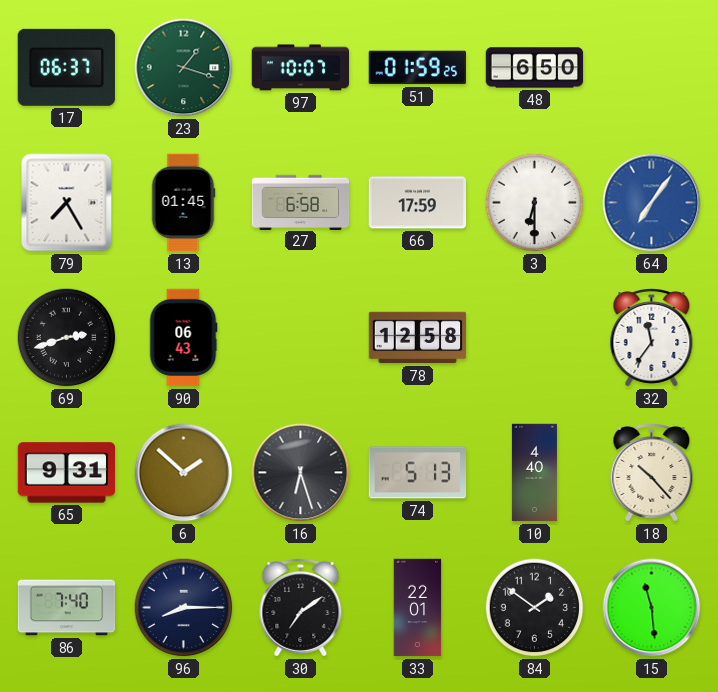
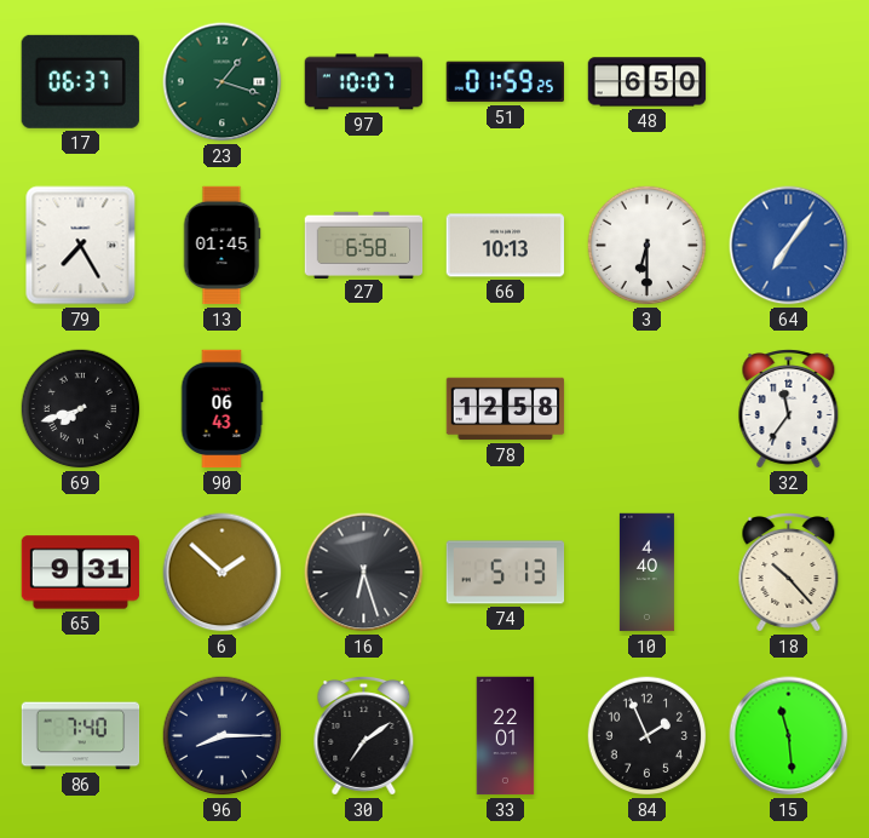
66: 17:59 -> 10:13
69: 2:42 -> 7:42
84: 1:51 -> 1:56
